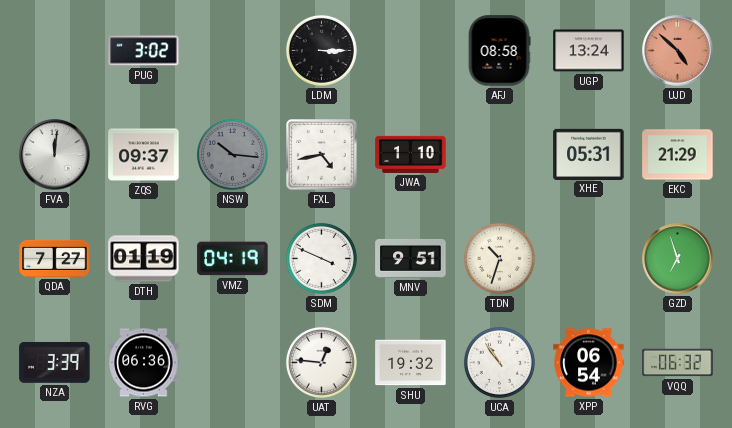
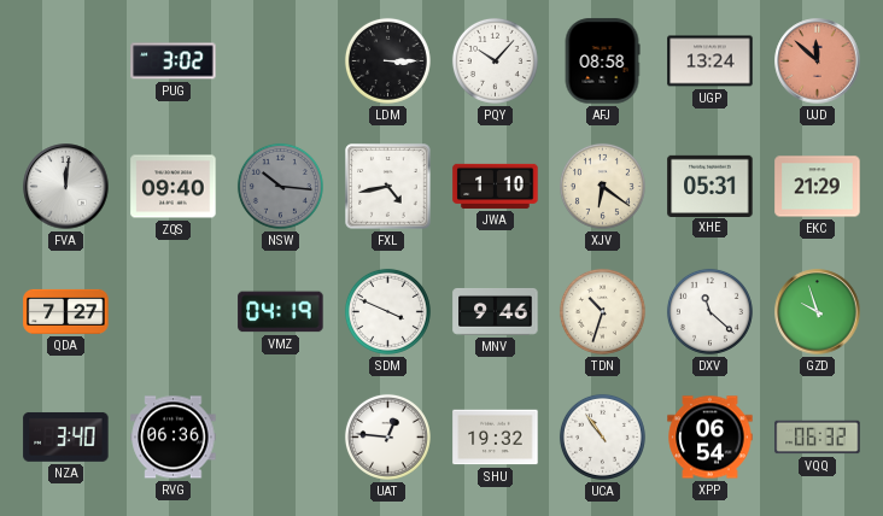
PQY: none -> 10:07
UJD: 4:52 -> 11:52
ZQS: 09:37 -> 09:40
XJV: none -> 6:21
DTH: 01:19 -> none
MNV: 9:51 -> 9:46
DXV: none -> 11:22
GZD: 6:57 -> 9:57
NZA: 3:39 -> 3:40
